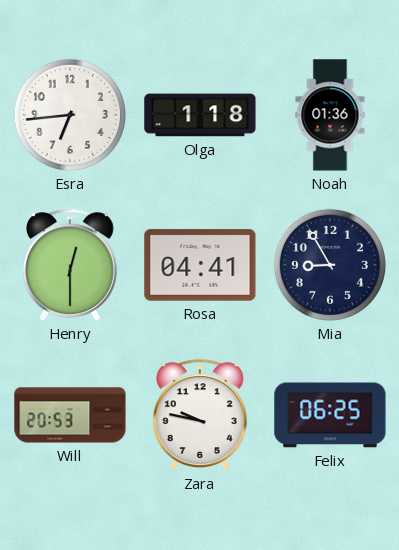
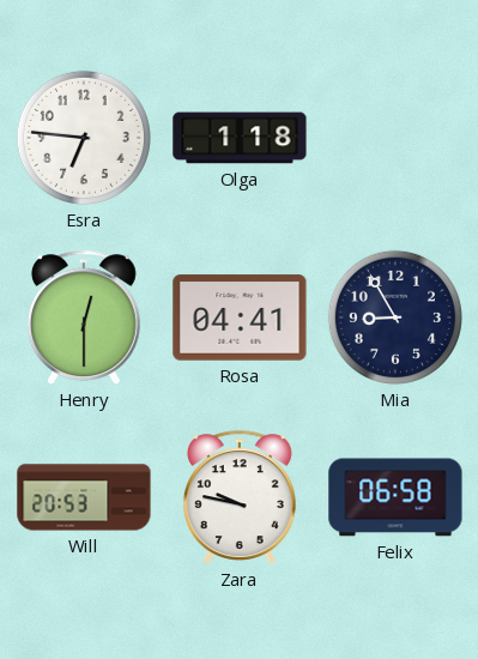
Esra: 6:44 -> 6:46
Noah: 01:36 -> none
Felix: 06:25 -> 06:58
